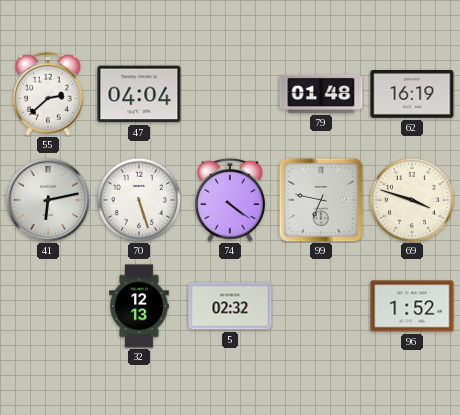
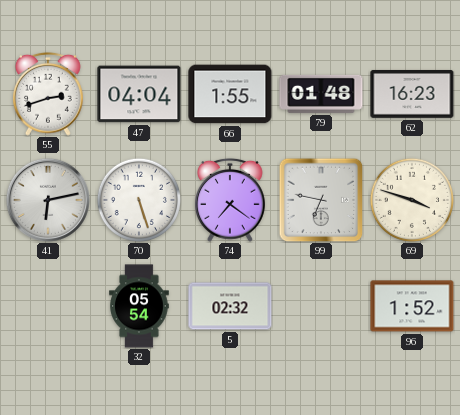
55: 2:38 -> 2:42
66: none -> 1:55
62: 16:19 -> 16:23
74: 4:21 -> 7:21
32: 12:13 -> 05:54
